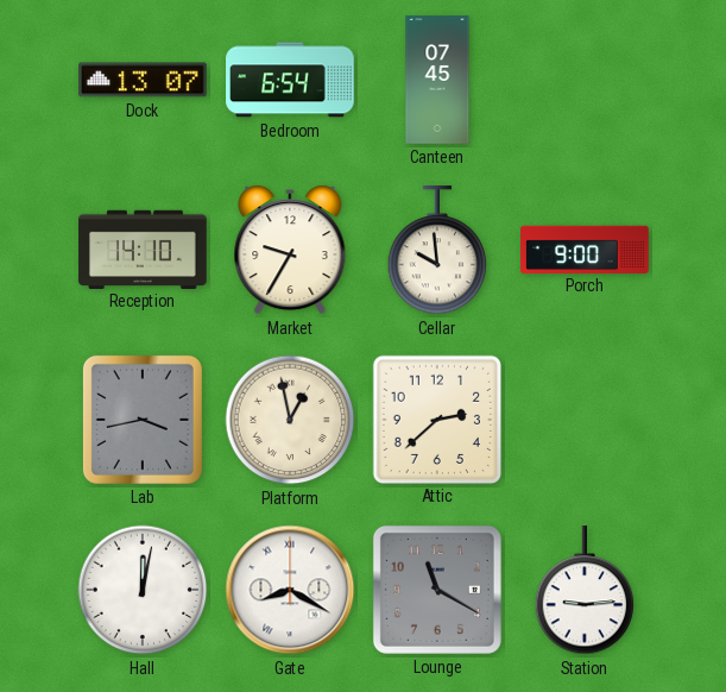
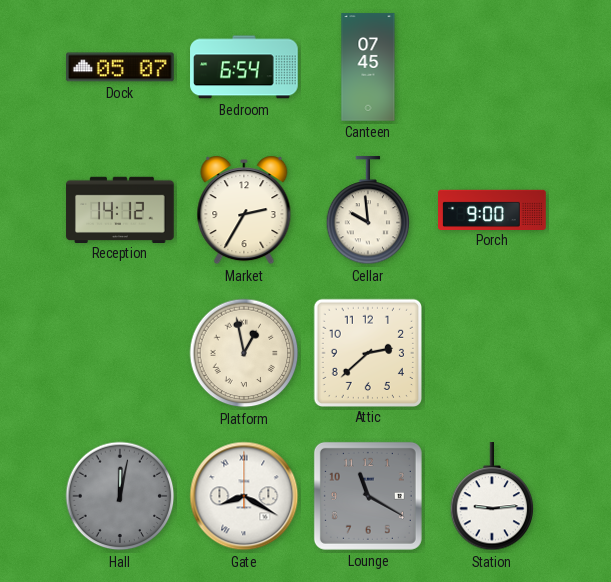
Dock: 13:07 -> 05:07
Reception: 14:10 -> 14:12
Market: 9:35 -> 2:35
Lab: 3:43 -> none
Hall dial: white -> grey
